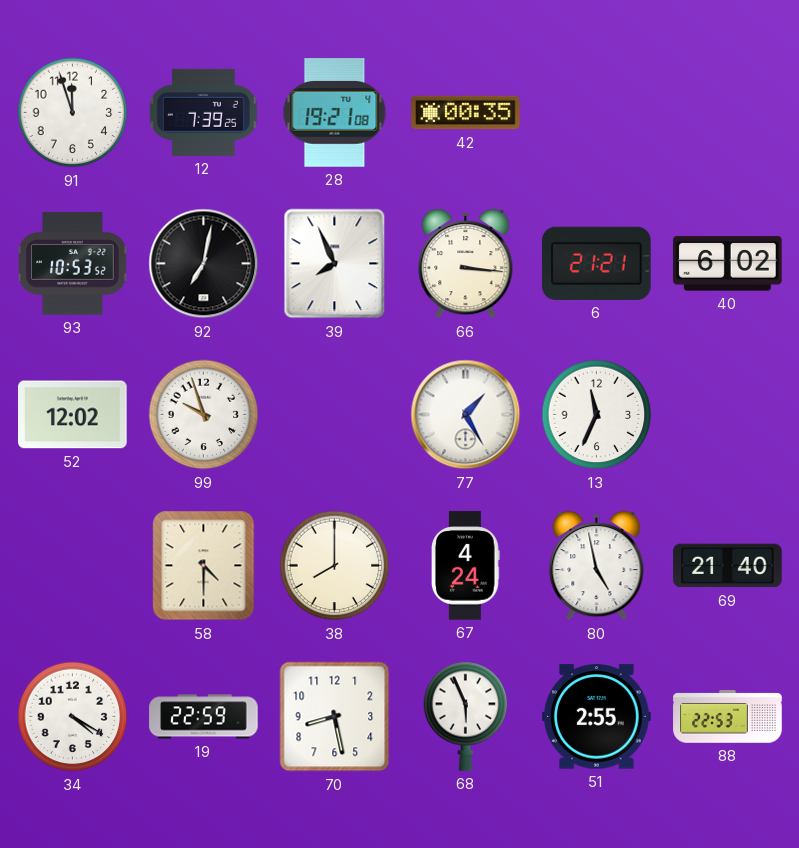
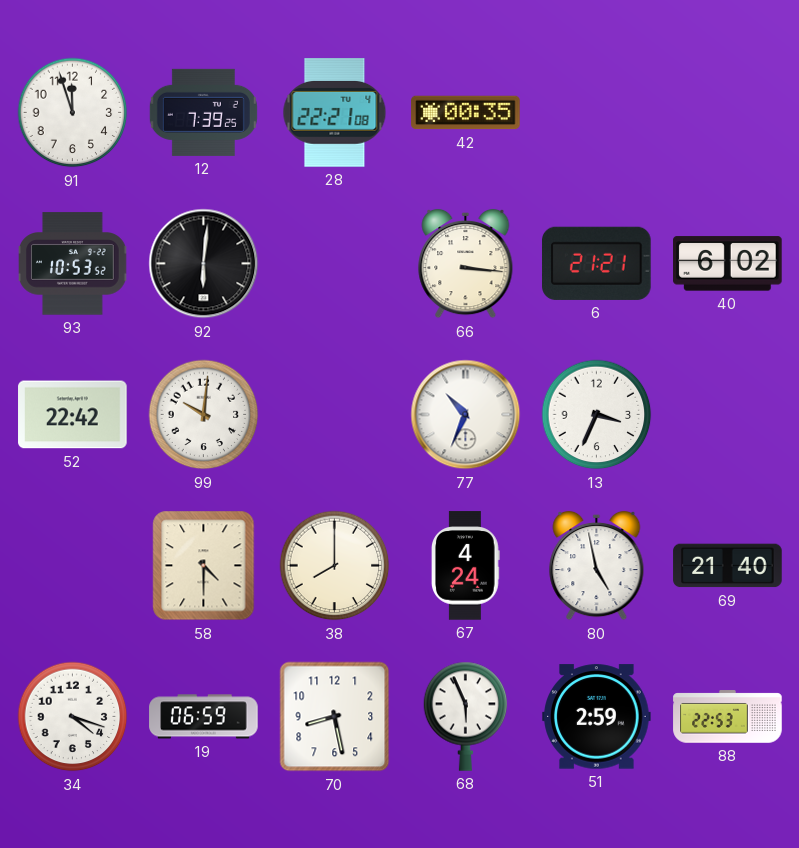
28: 19:21 -> 22:21
92: 7:02 -> 6:01
39: 7:56 -> none
52: 12:02 -> 22:42
99: 9:57 -> 10:01
77: 1:25 -> 10:34
13: 11:34 -> 3:34
34: 4:20 -> 4:18
19: 22:59 -> 06:59
51: 2:55 -> 2:59
